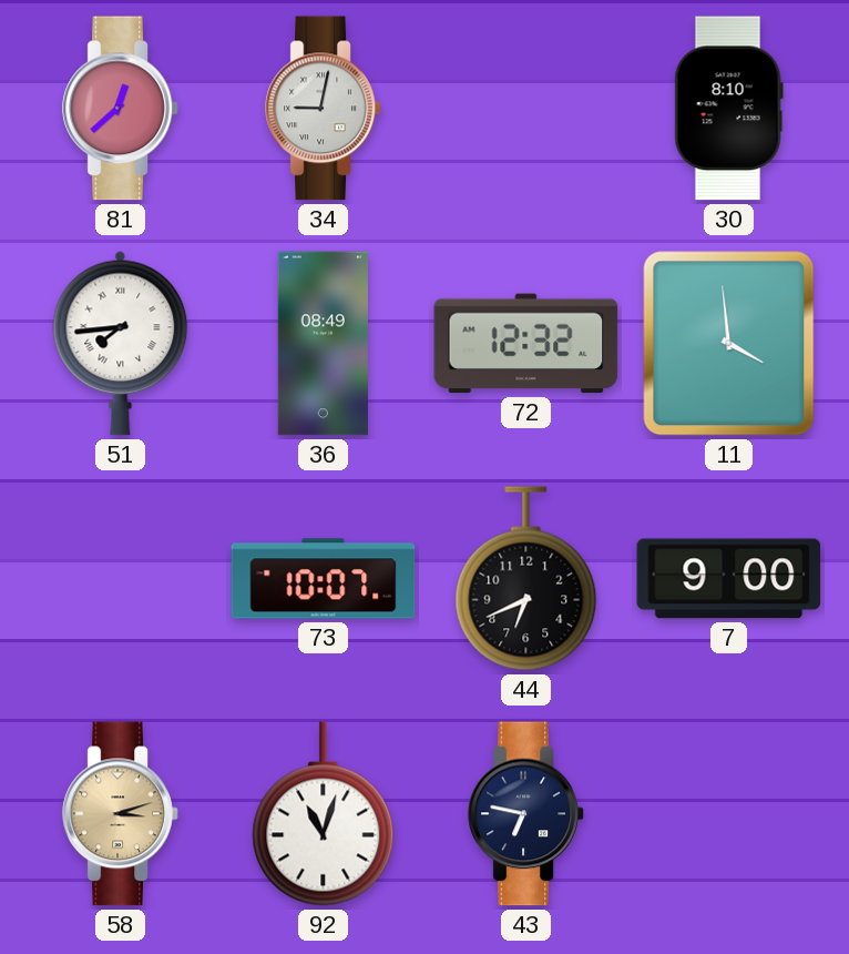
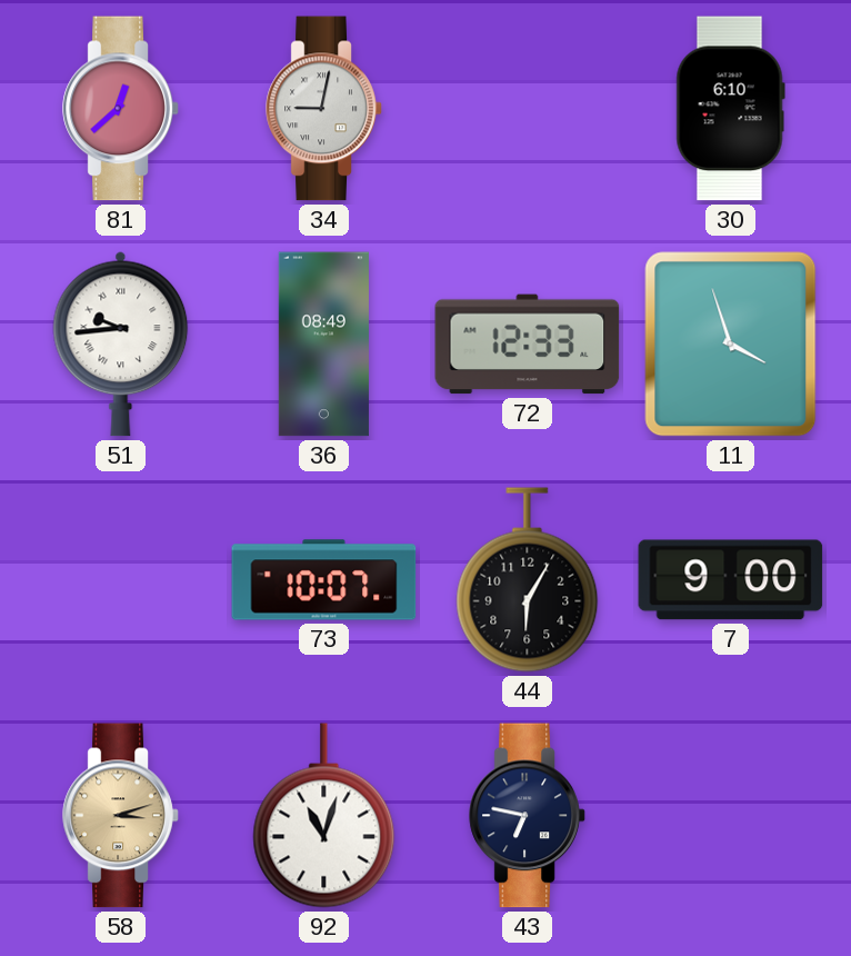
30: 8:10 -> 6:10
51: 7:44 -> 9:44
72: 12:32 -> 12:33
11: 3:59 -> 3:57
44: 6:41 -> 6:05
